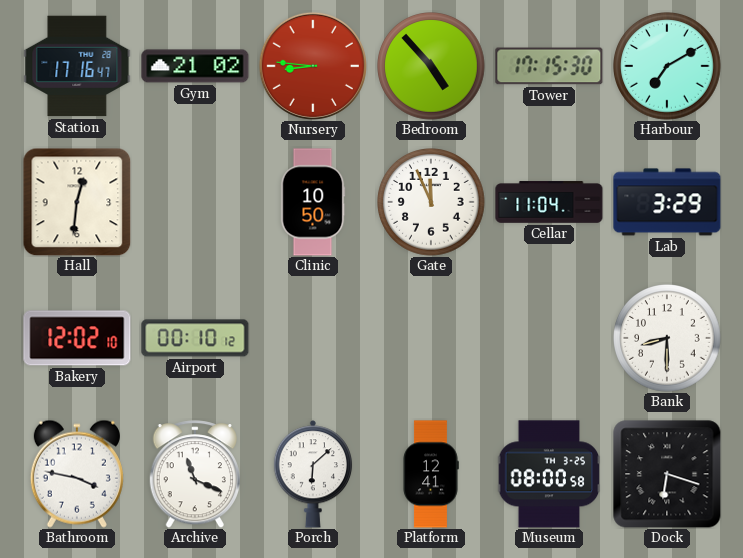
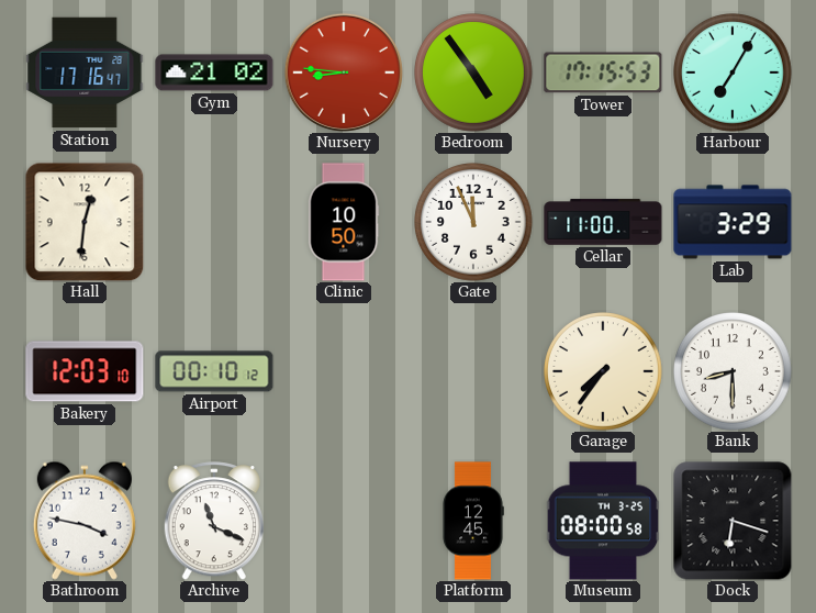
Bedroom: 4:53 -> 4:54
Tower: 17:15:30 -> 17:15:53
Harbour: 7:10 -> 7:05
Cellar: 11:04 -> 11:00
Bakery: 12:02 -> 12:03
Garage: none -> 7:36
Porch: 6:08 -> none
Platform: 12:41 -> 12:45
